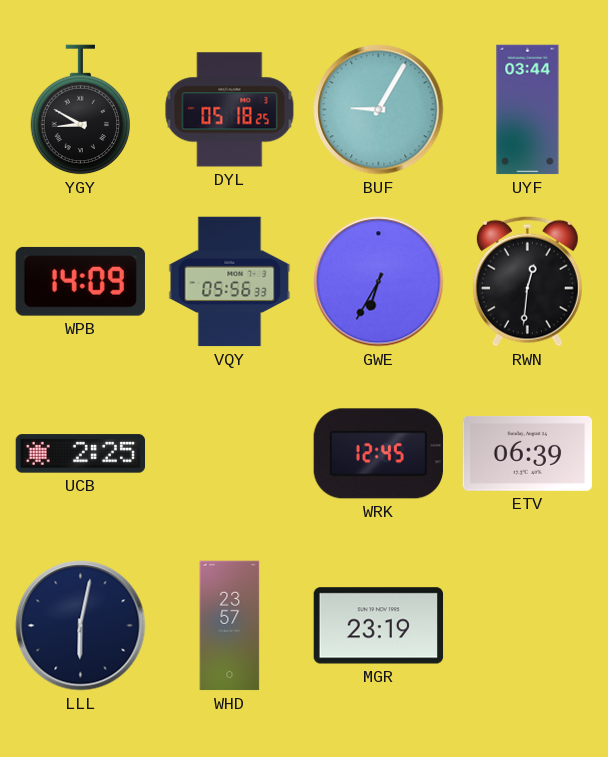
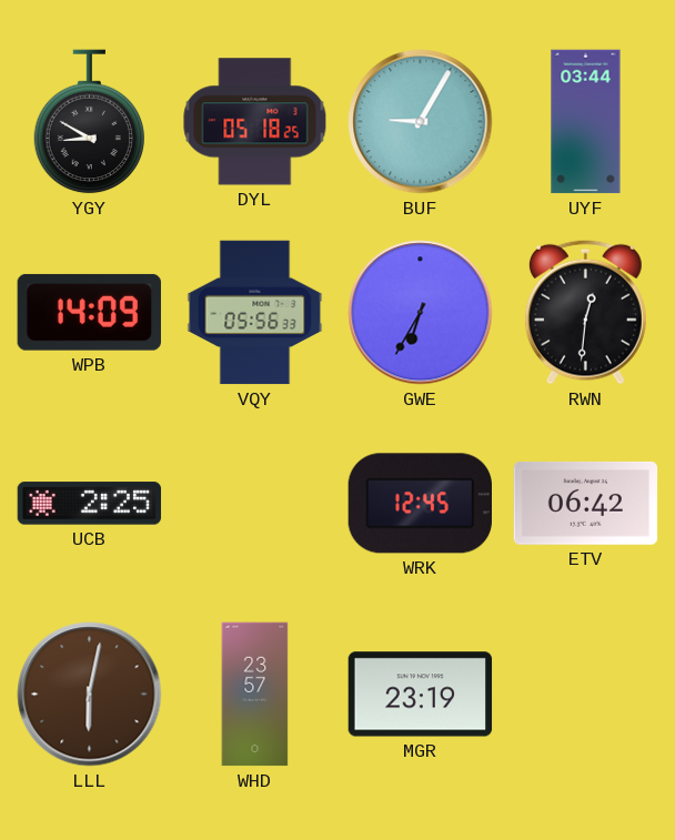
ETV: 06:39 -> 06:42
LLL dial: navy -> brown
